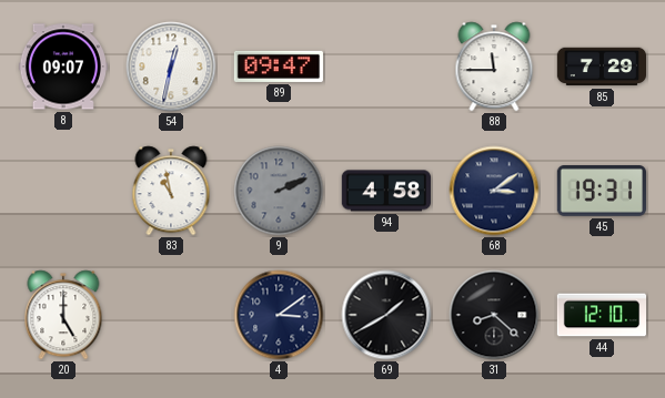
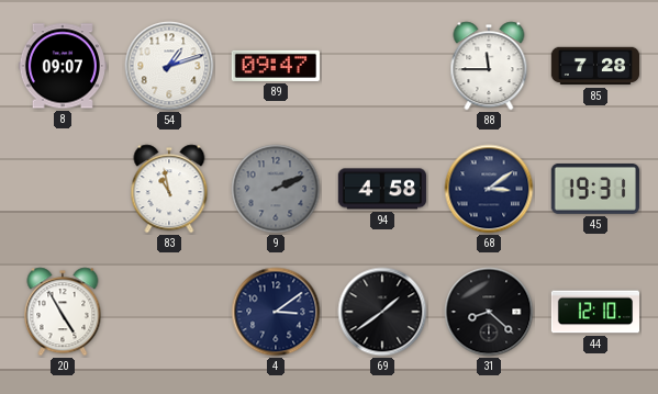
54: 12:32 -> 1:12
85: 7:29 -> 7:28
20: 5:00 -> 4:55
69: 1:40 -> 1:39
